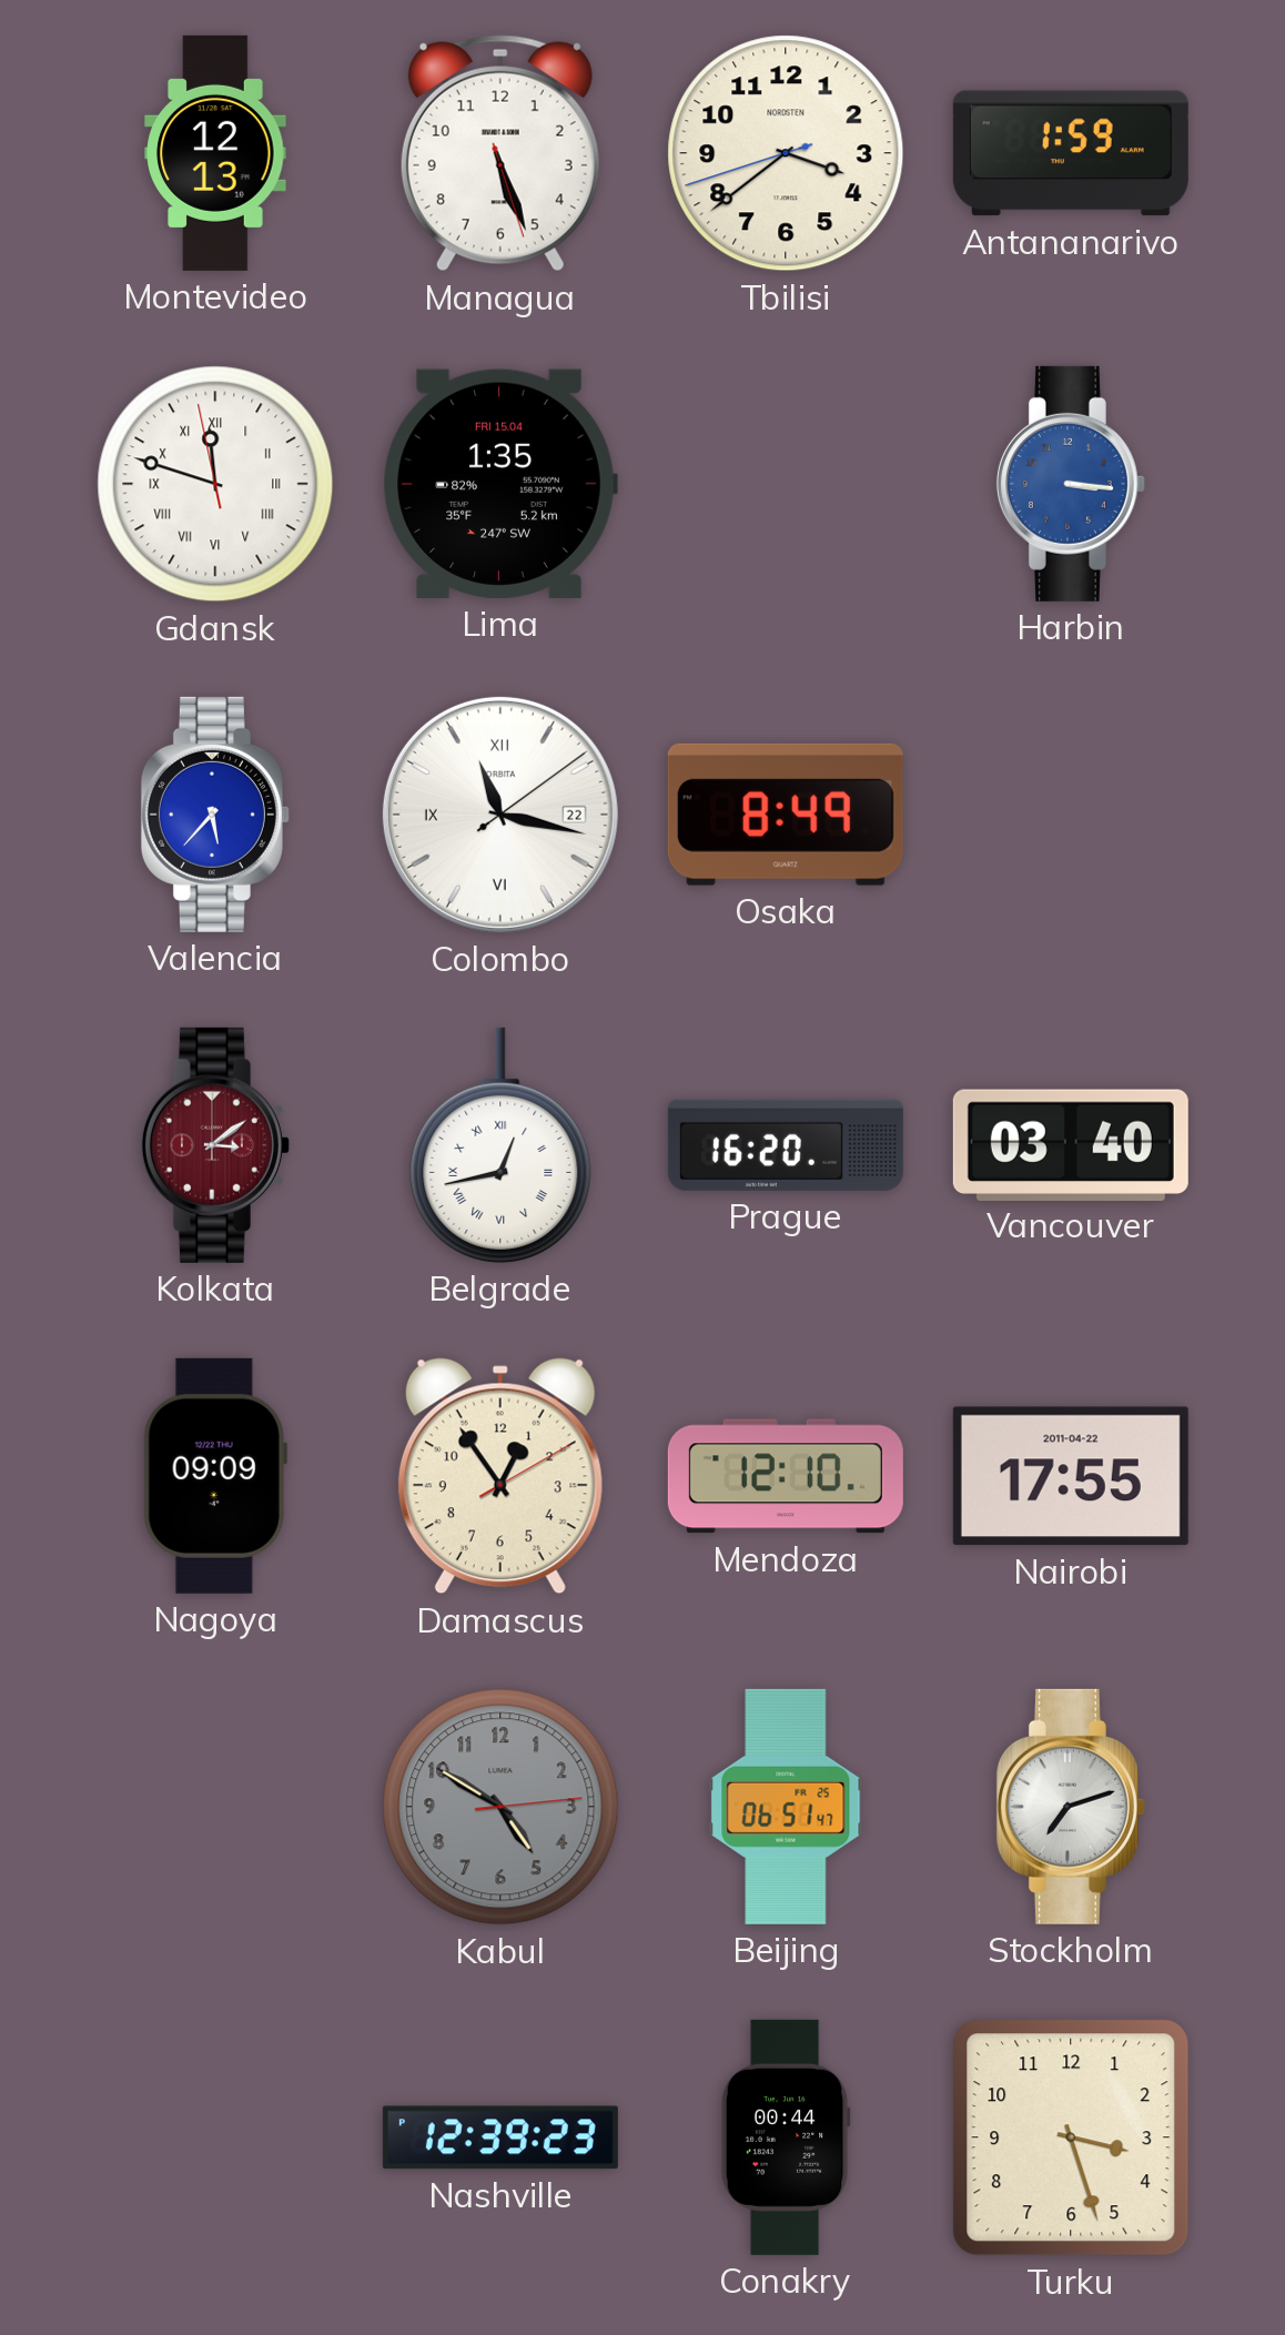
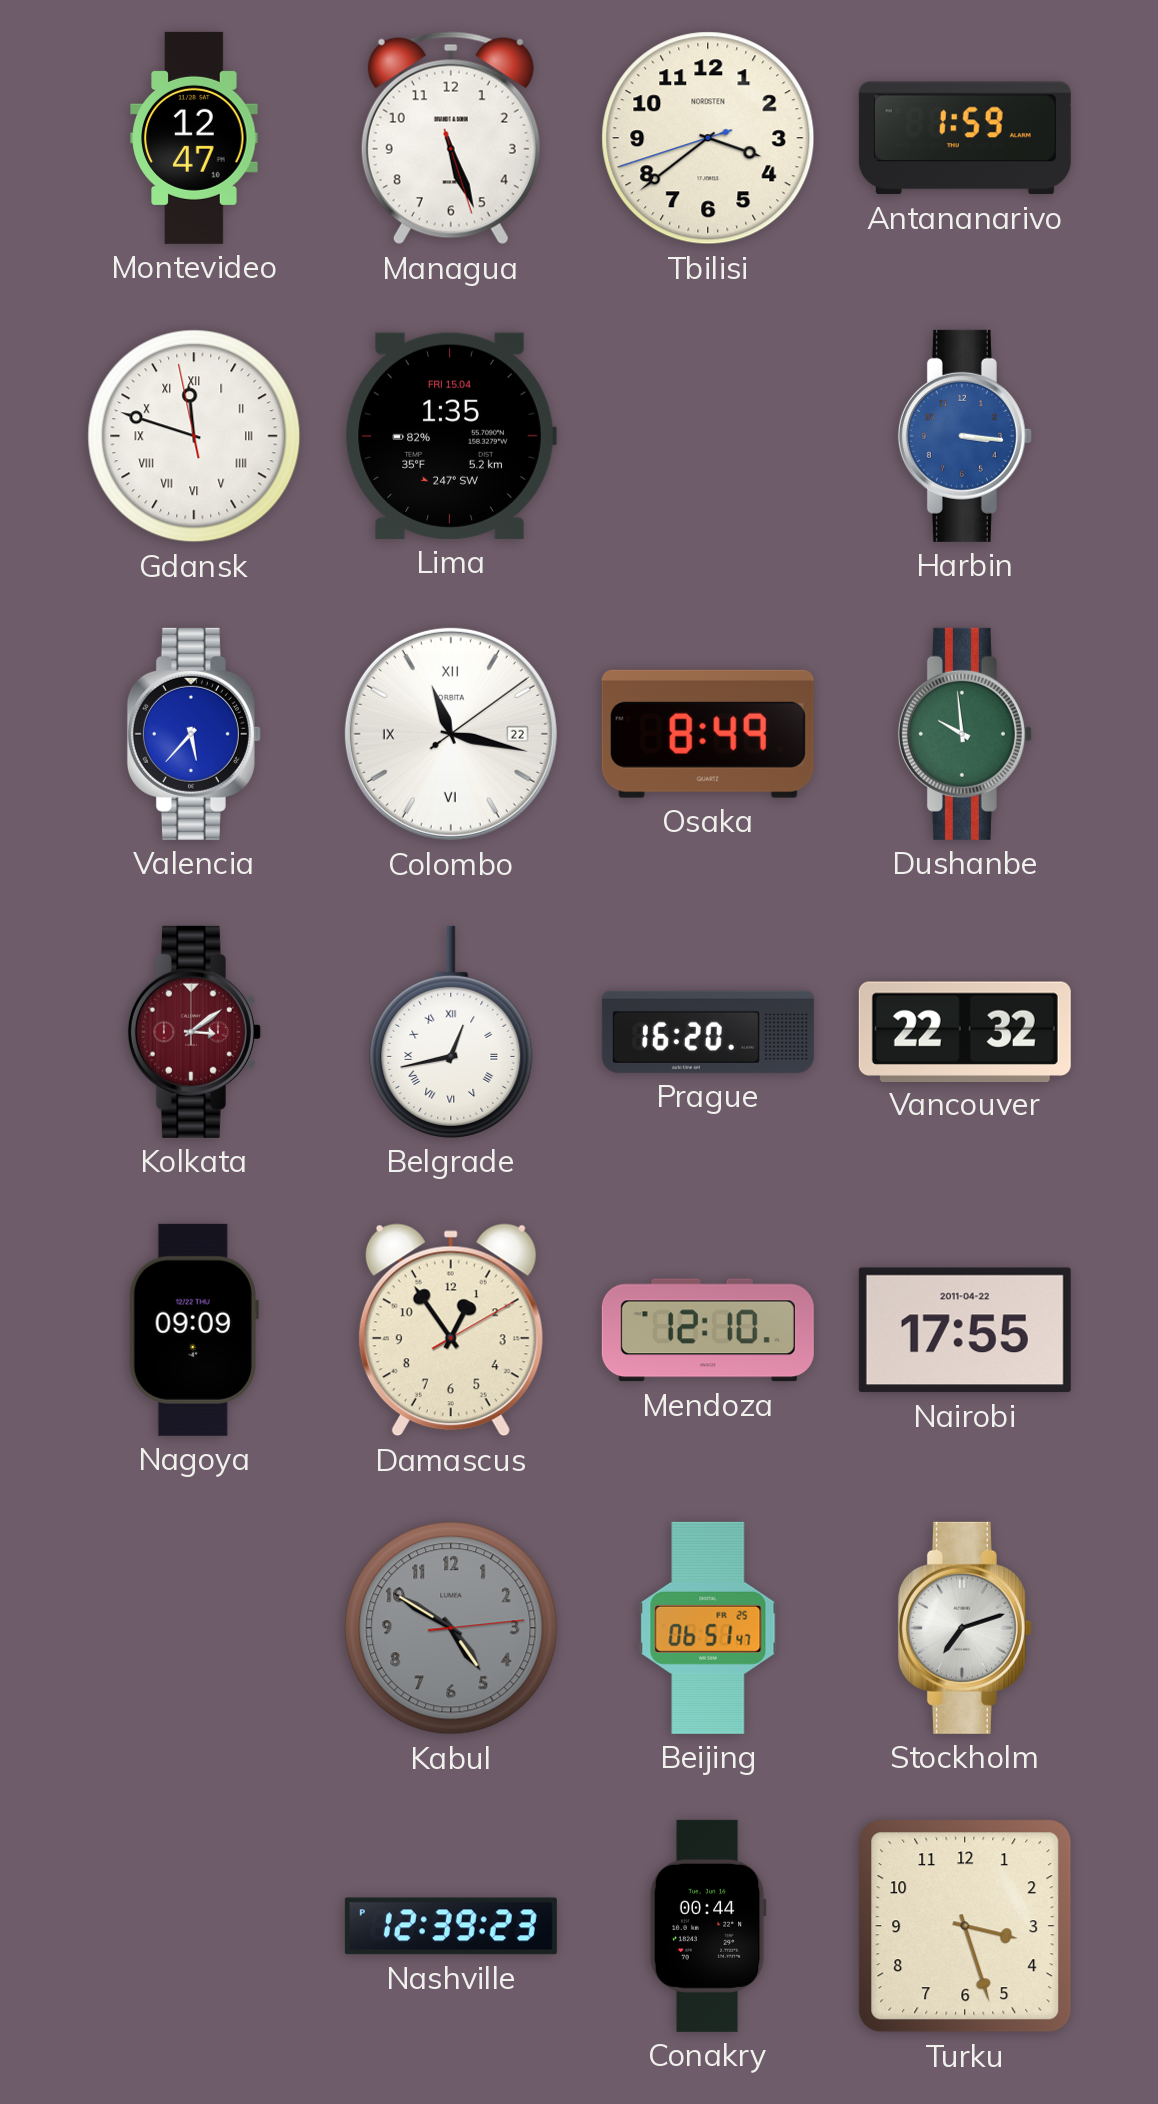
Montevideo: 12:13 -> 12:47
Dushanbe: none -> 9:59
Vancouver: 03:40 -> 22:32
